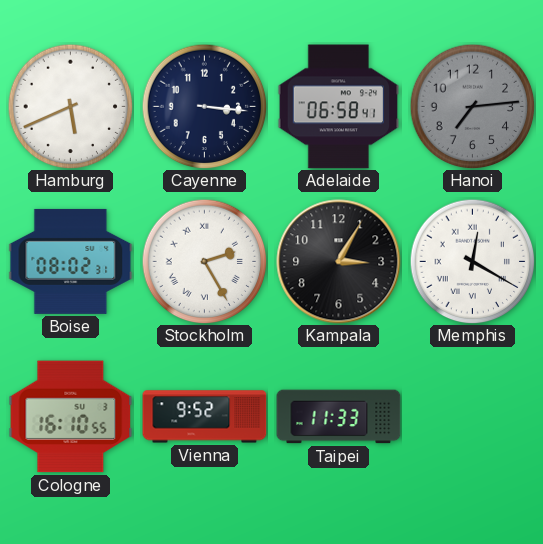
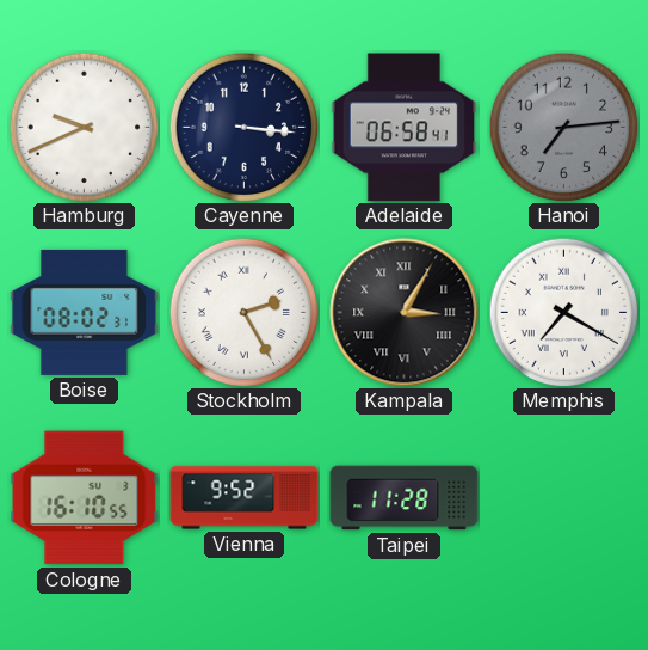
Hamburg: 5:41 -> 9:41
Kampala numerals: Arabic -> Roman
Memphis: 12:20 -> 7:20
Taipei: 11:33 -> 11:28
